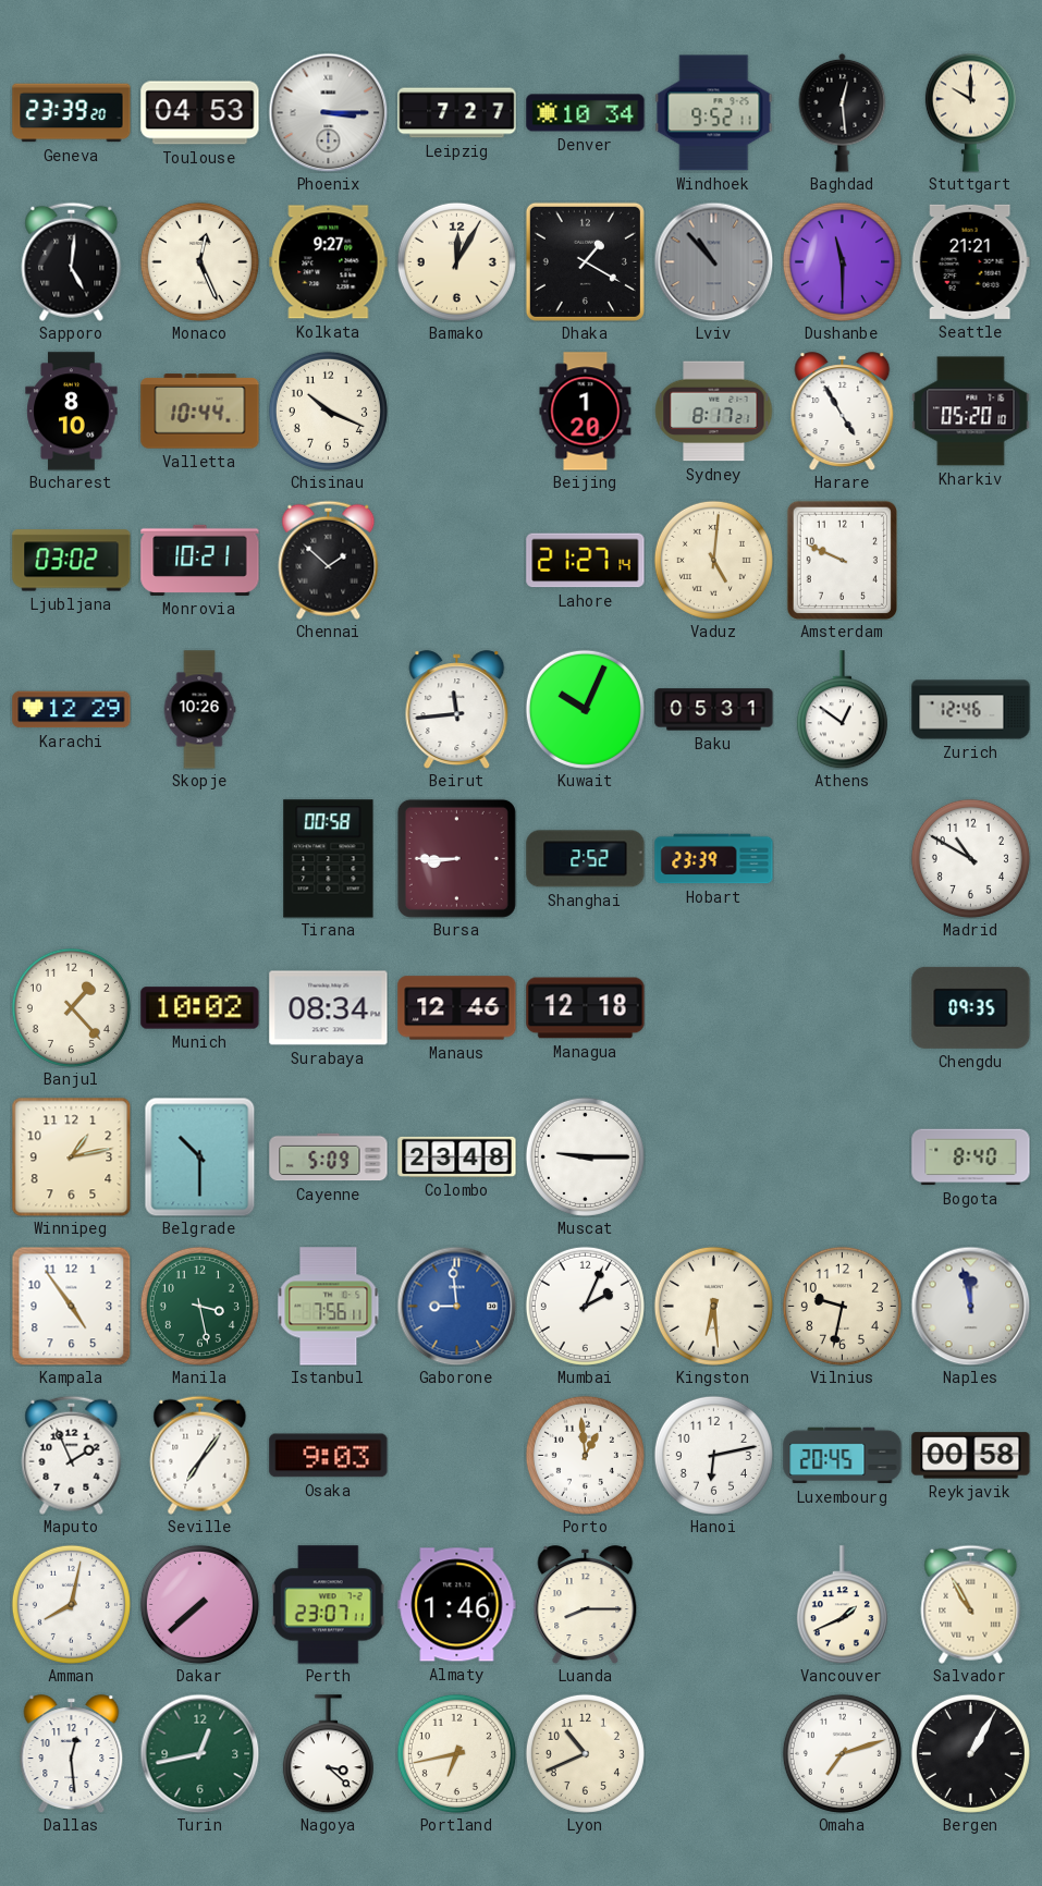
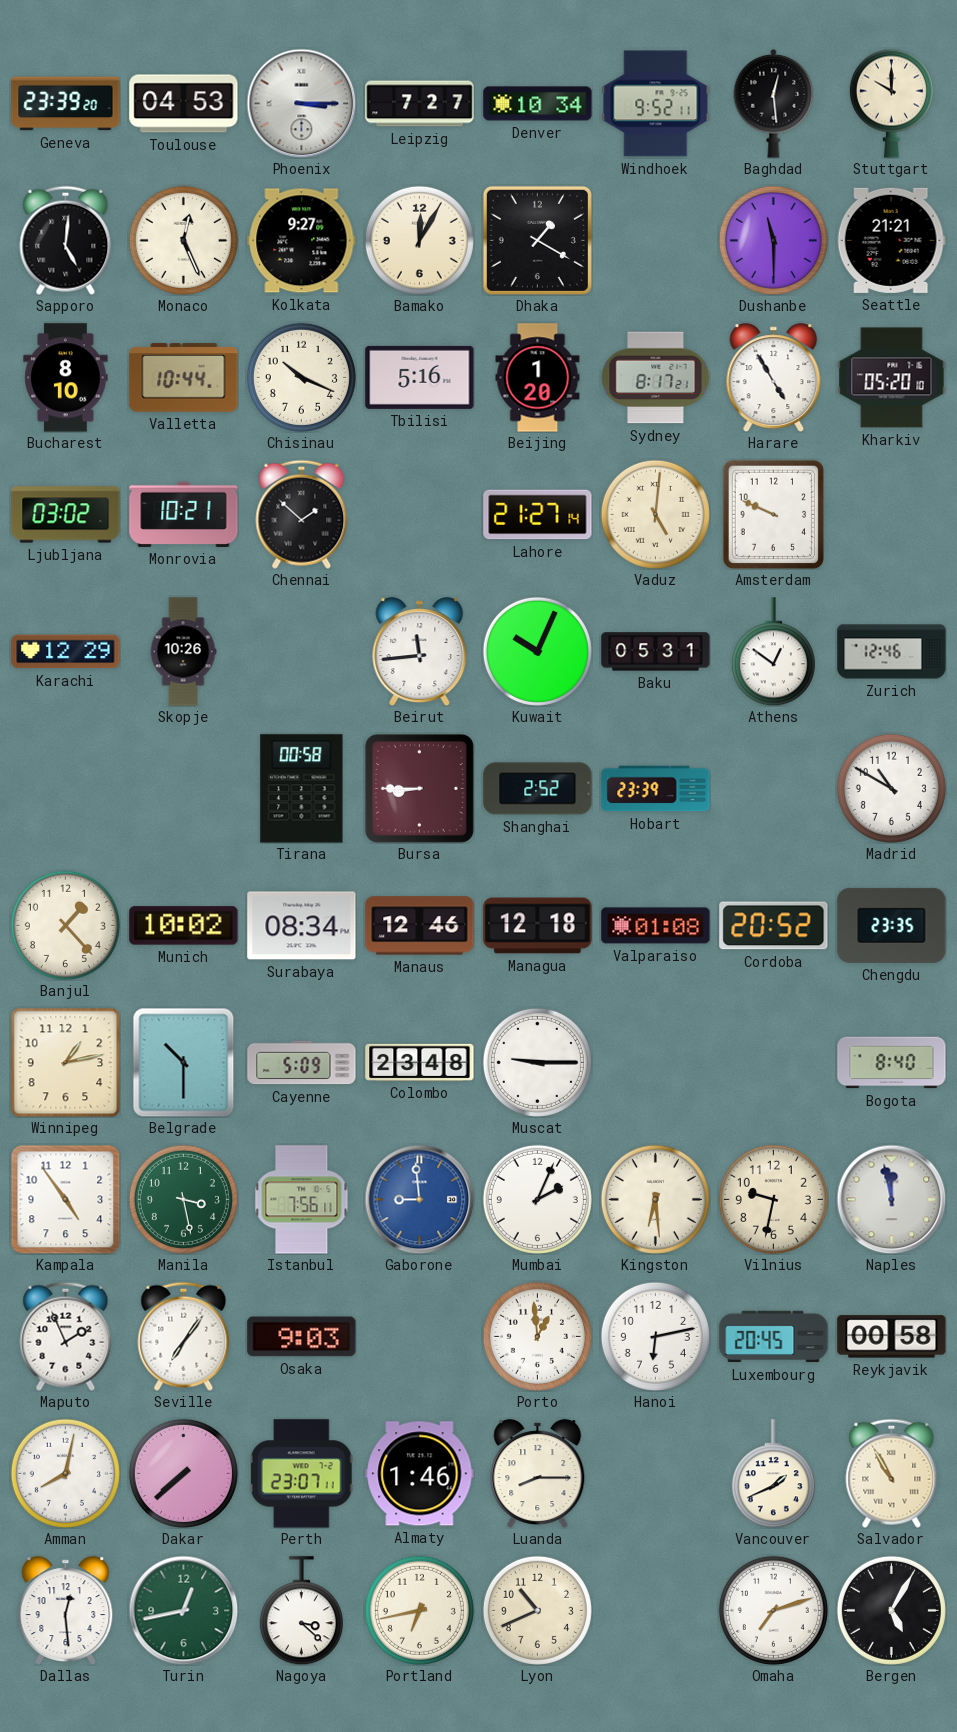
Lviv: 10:53 -> none
Tbilisi: none -> 5:16
Valparaiso: none -> 01:08
Cordoba: none -> 20:52
Chengdu: 09:35 -> 23:35
Bergen: 1:05 -> 5:05
